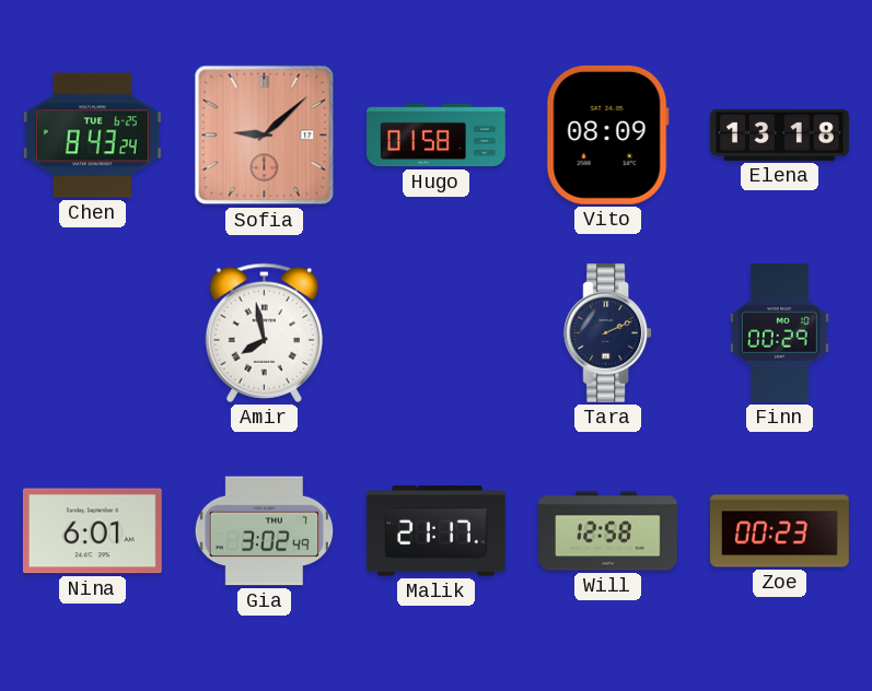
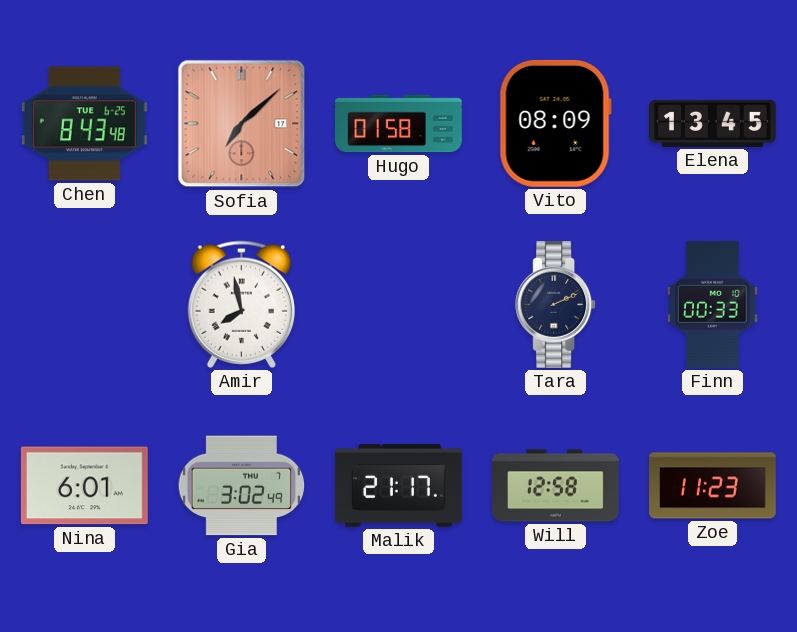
Chen: 8:43:24 -> 8:43:48
Sofia: 9:08 -> 7:08
Elena: 13:18 -> 13:45
Finn: 00:29 -> 00:33
Zoe: 00:23 -> 11:23
